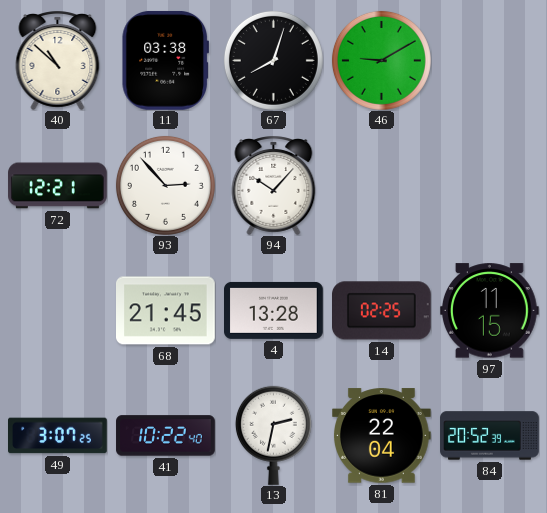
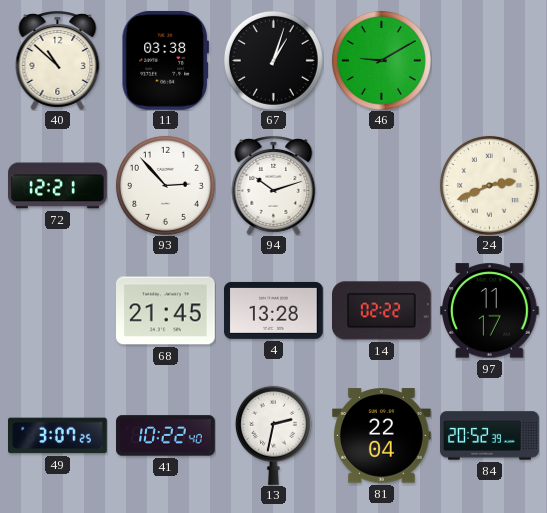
67: 8:03 -> 1:03
94: 10:07 -> 10:12
24: none -> 2:41
14: 02:25 -> 02:22
97: 11:15 -> 11:17
